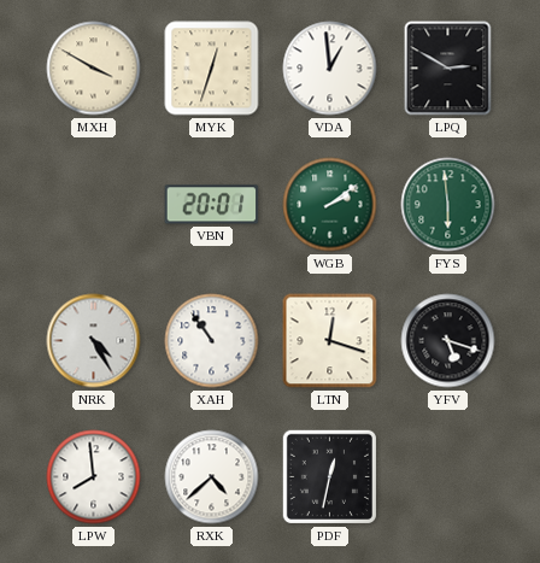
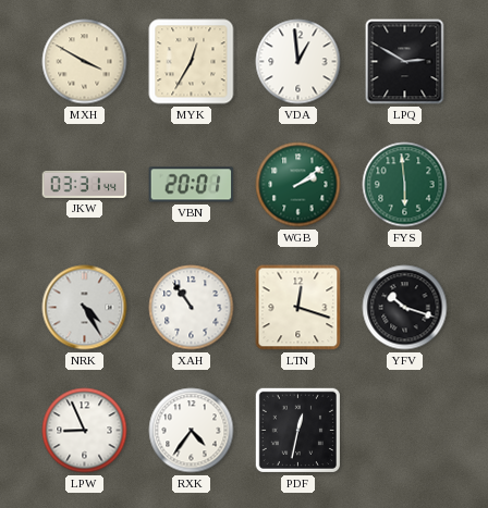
MYK: 12:33 -> 12:35
JKW: none -> 03:31
YFV: 5:18 -> 10:18
LPW: 7:59 -> 8:56
RXK: 4:38 -> 4:36
